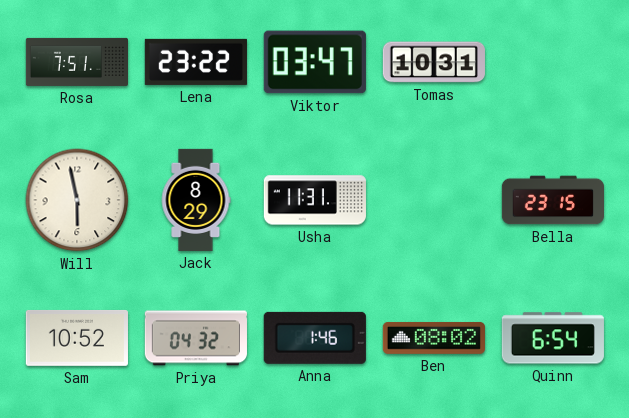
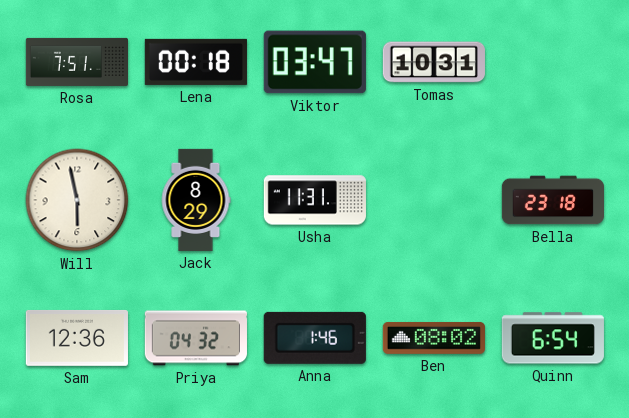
Lena: 23:22 -> 00:18
Bella: 23:15 -> 23:18
Sam: 10:52 -> 12:36
